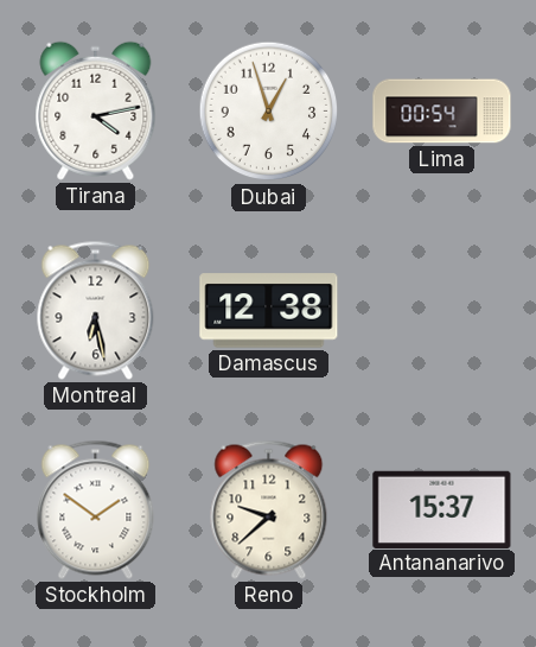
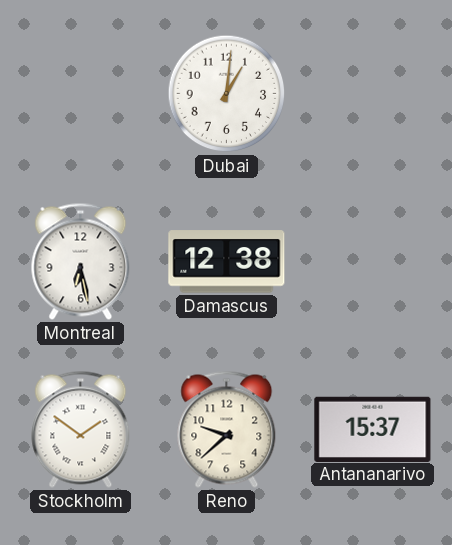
Tirana: 4:13 -> none
Dubai: 12:57 -> 1:01
Lima: 00:54 -> none
